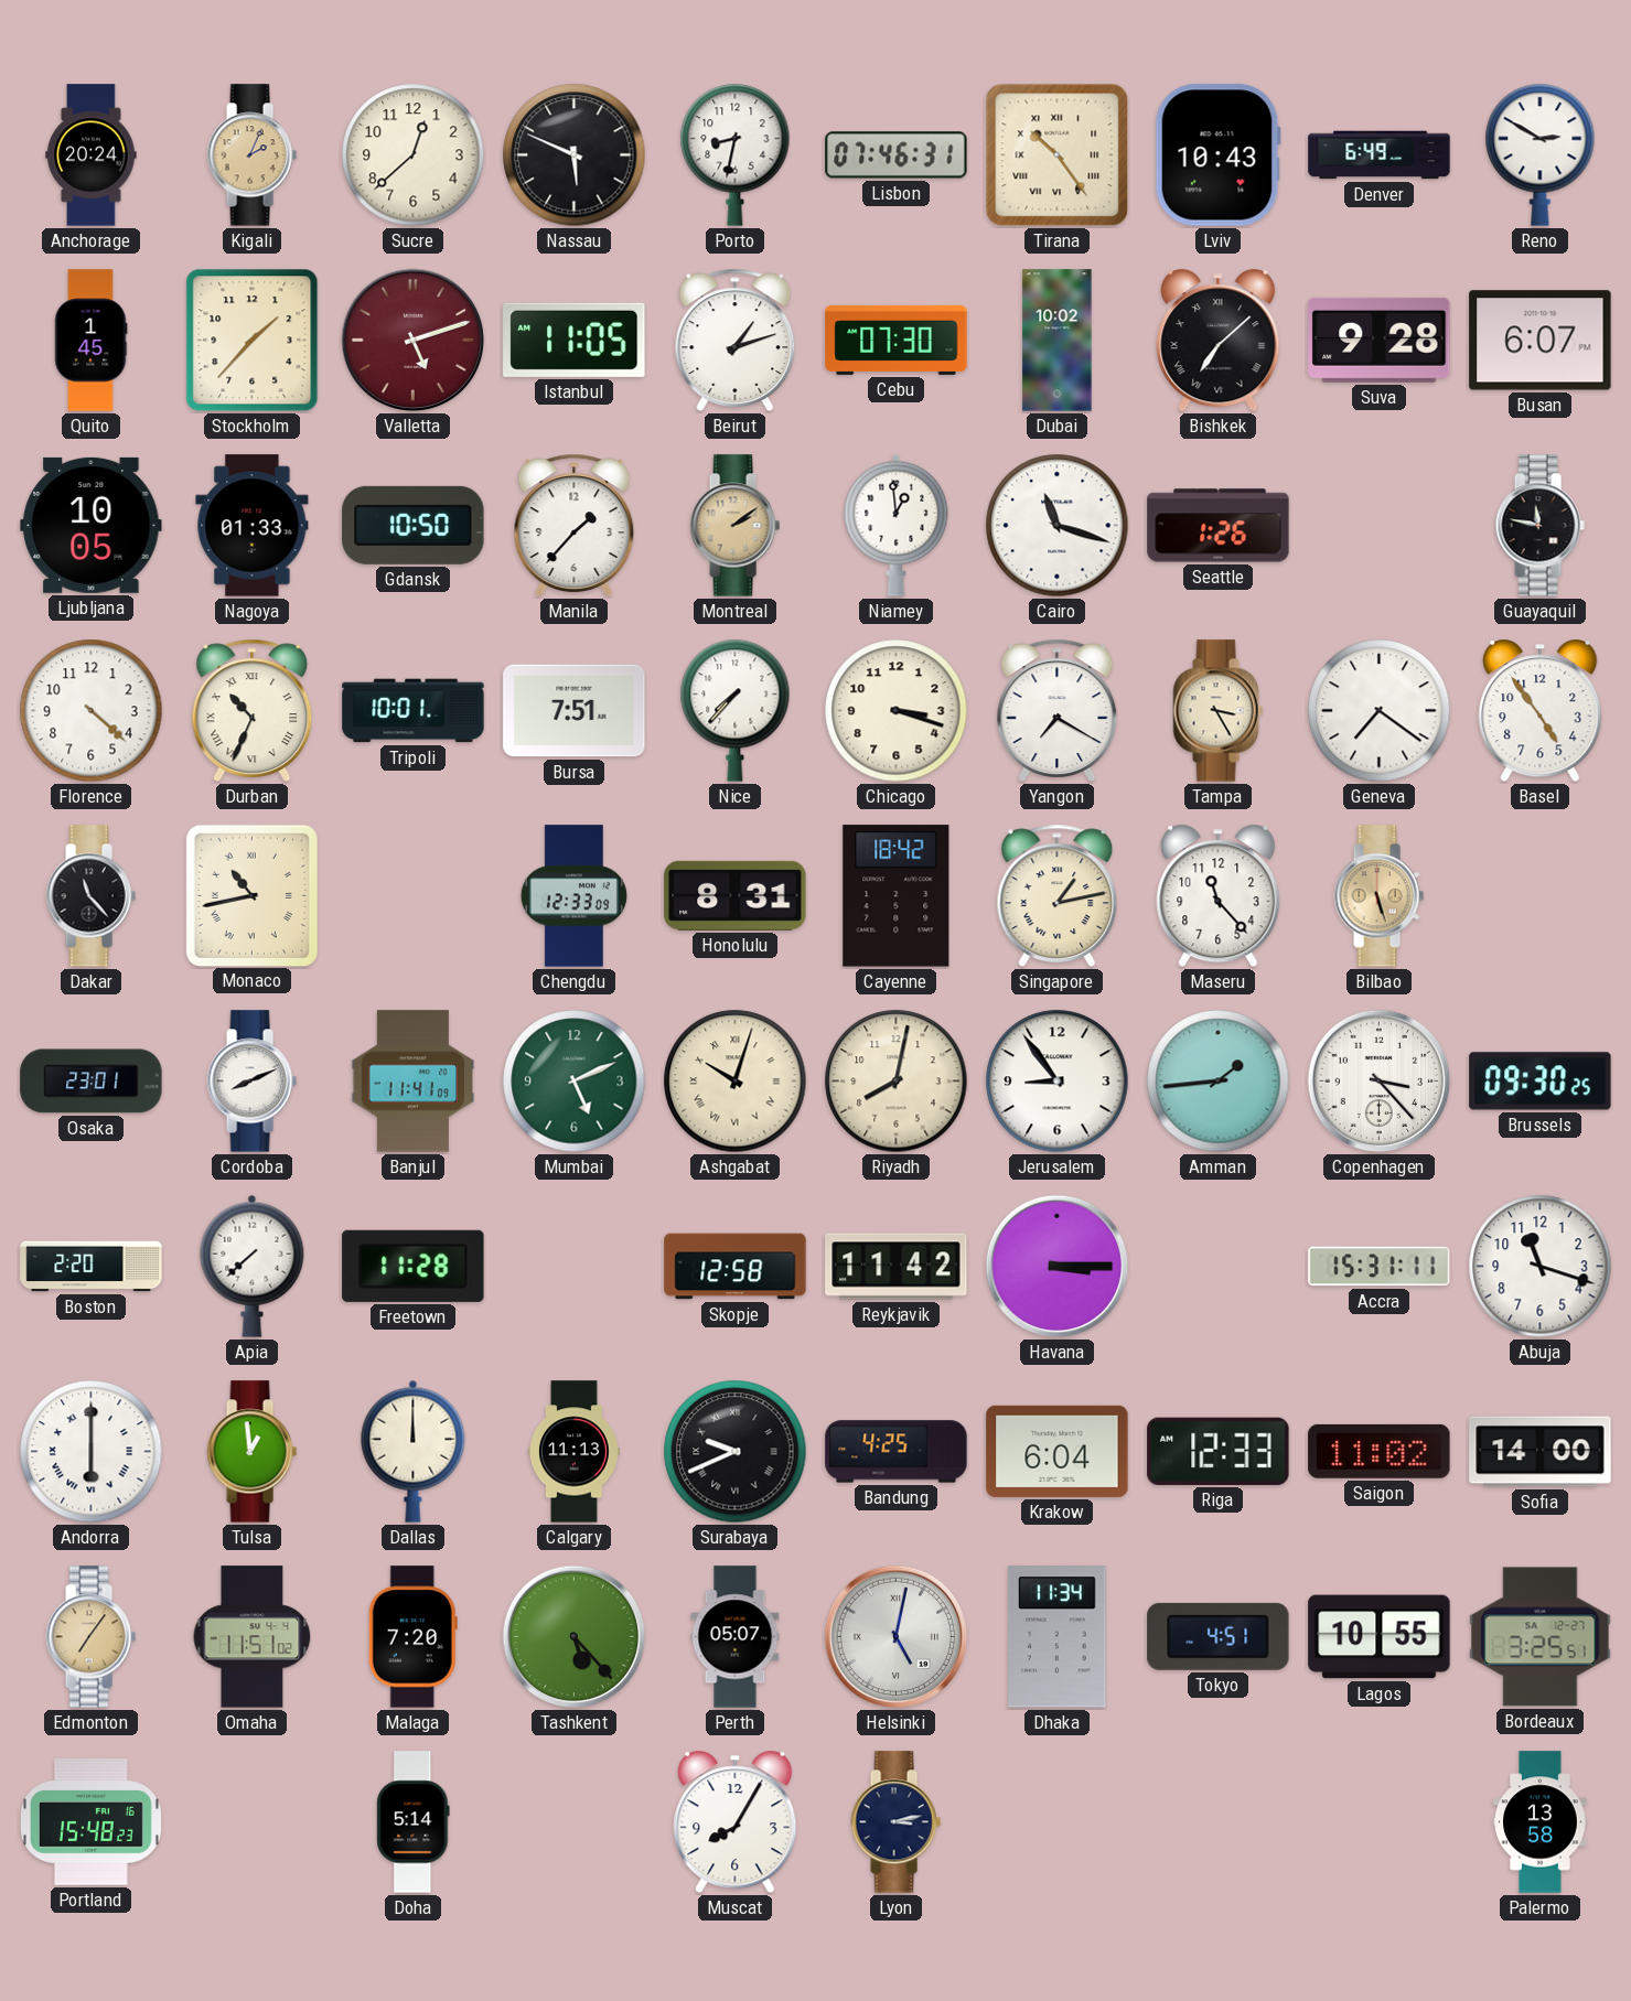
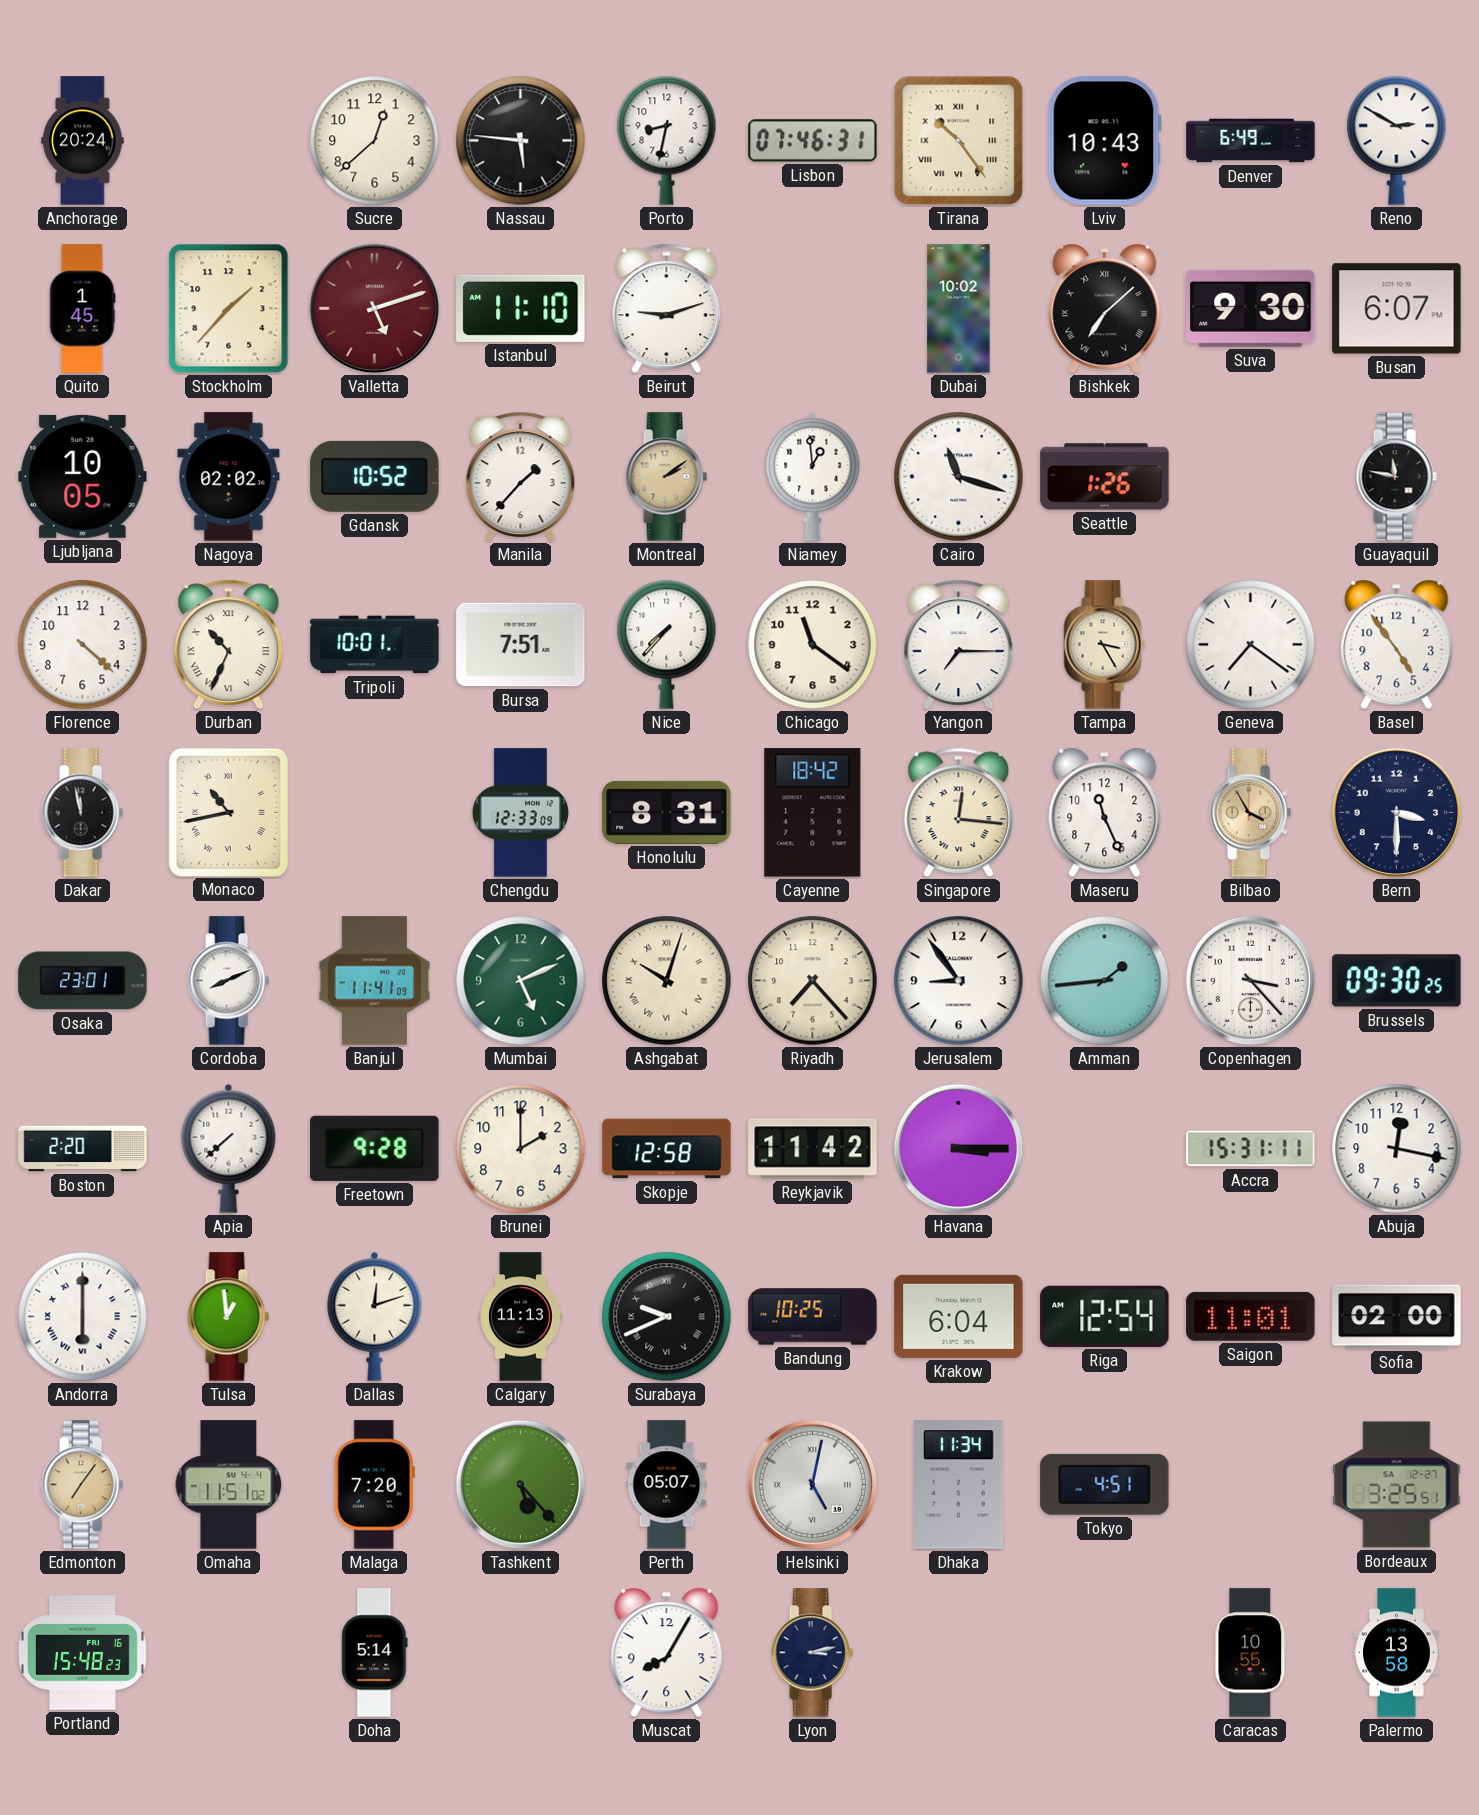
Kigali: 2:04 -> none
Nassau: 5:49 -> 5:46
Istanbul: 11:05 -> 11:10
Beirut: 1:12 -> 9:12
Cebu: 07:30 -> none
Suva: 9:28 -> 9:30
Nagoya: 01:33 -> 02:02
Gdansk: 10:50 -> 10:52
Chicago: 3:18 -> 11:21
Yangon: 7:20 -> 7:15
Dakar: 11:23 -> 11:58
Singapore: 1:13 -> 12:16
Maseru: 11:23 -> 11:26
Bilbao: 5:27 -> 3:55
Bern: none -> 3:30
Riyadh: 8:02 -> 7:23
Freetown: 11:28 -> 9:28
Brunei: none -> 2:00
Abuja: 11:18 -> 12:17
Dallas: 12:00 -> 12:12
Bandung: 4:25 -> 10:25
Riga: 12:33 -> 12:54
Saigon: 11:02 -> 11:01
Sofia: 14:00 -> 02:00
Lagos: 10:55 -> none
Caracas: none -> 10:55
